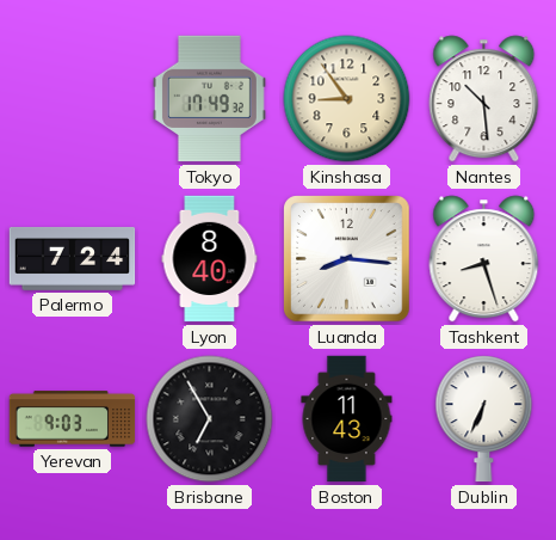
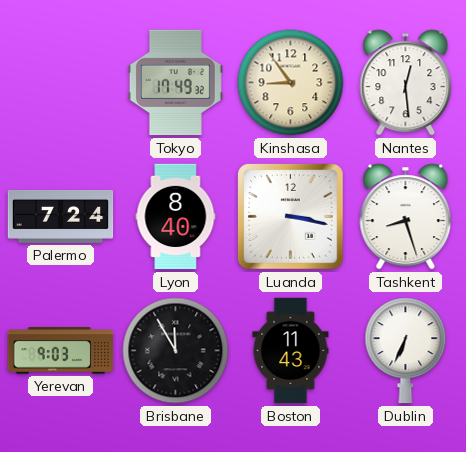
Nantes: 10:29 -> 12:29
Luanda: 8:16 -> 3:17
Brisbane: 6:55 -> 11:55
